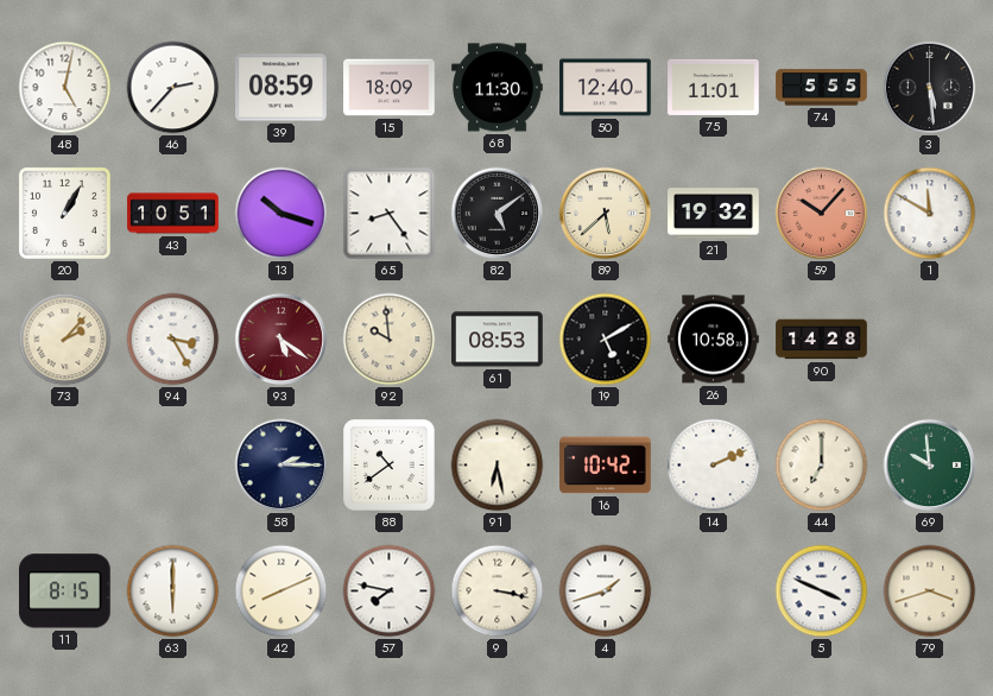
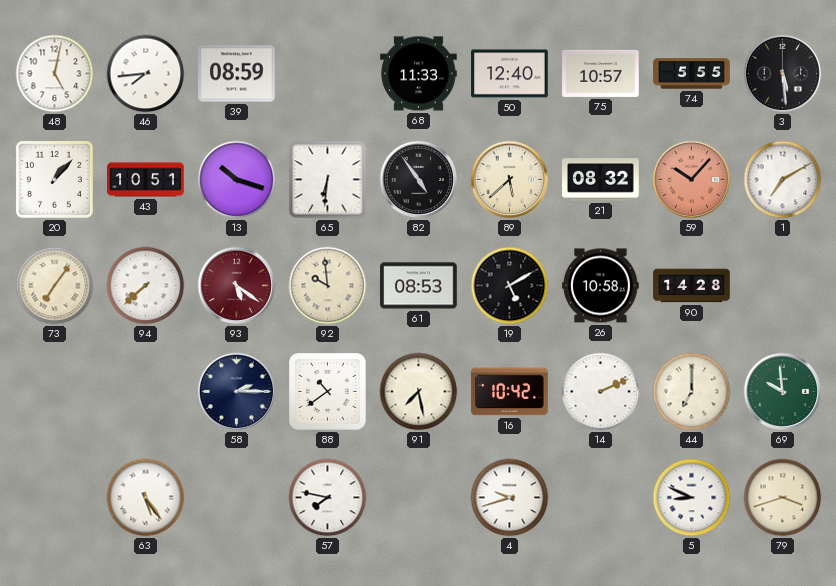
46: 2:37 -> 7:44
15: 18:09 -> none
68: 11:30 -> 11:33
75: 11:01 -> 10:57
20: 1:05 -> 1:07
65: 8:24 -> 6:31
82: 5:09 -> 4:54
21: 19:32 -> 08:32
1: 11:50 -> 7:10
73: 2:07 -> 7:06
94: 3:25 -> 7:38
91: 6:28 -> 7:28
11: 8:15 -> none
63: 6:00 -> 5:24
42: 8:11 -> none
9: 3:17 -> none
4: 1:42 -> 9:42
5: 3:49 -> 8:49
